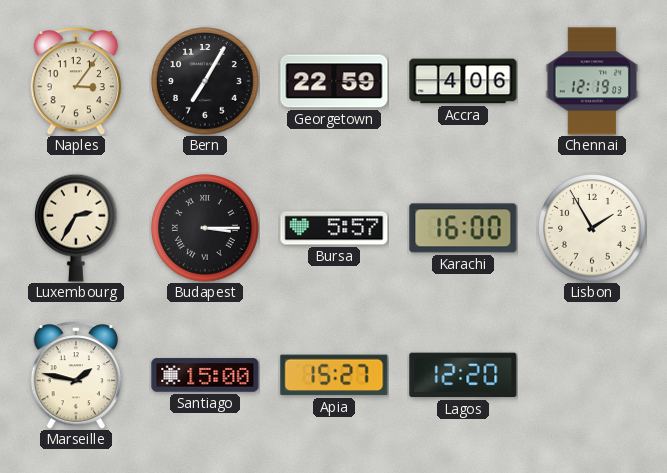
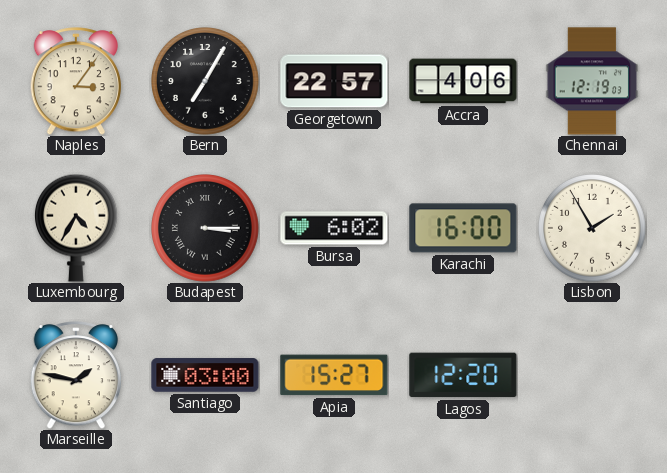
Georgetown: 22:59 -> 22:57
Luxembourg: 2:35 -> 4:35
Bursa: 5:57 -> 6:02
Santiago: 15:00 -> 03:00
